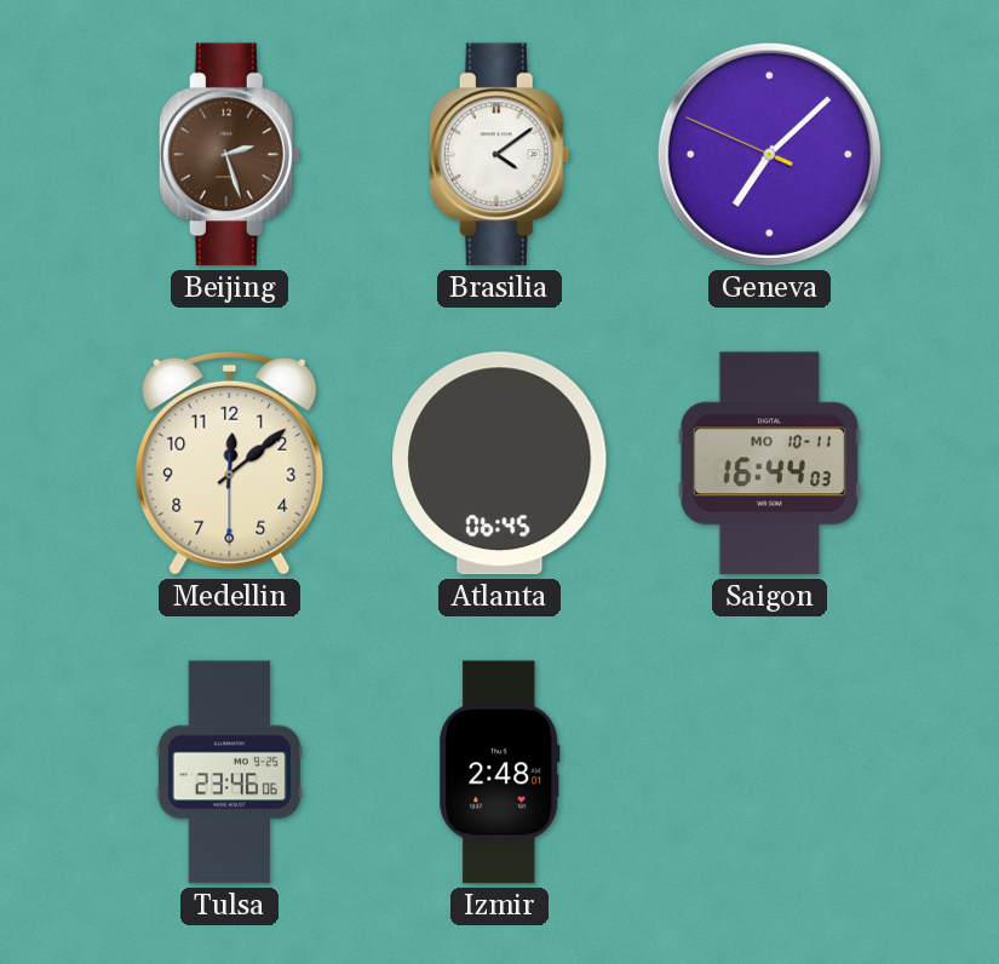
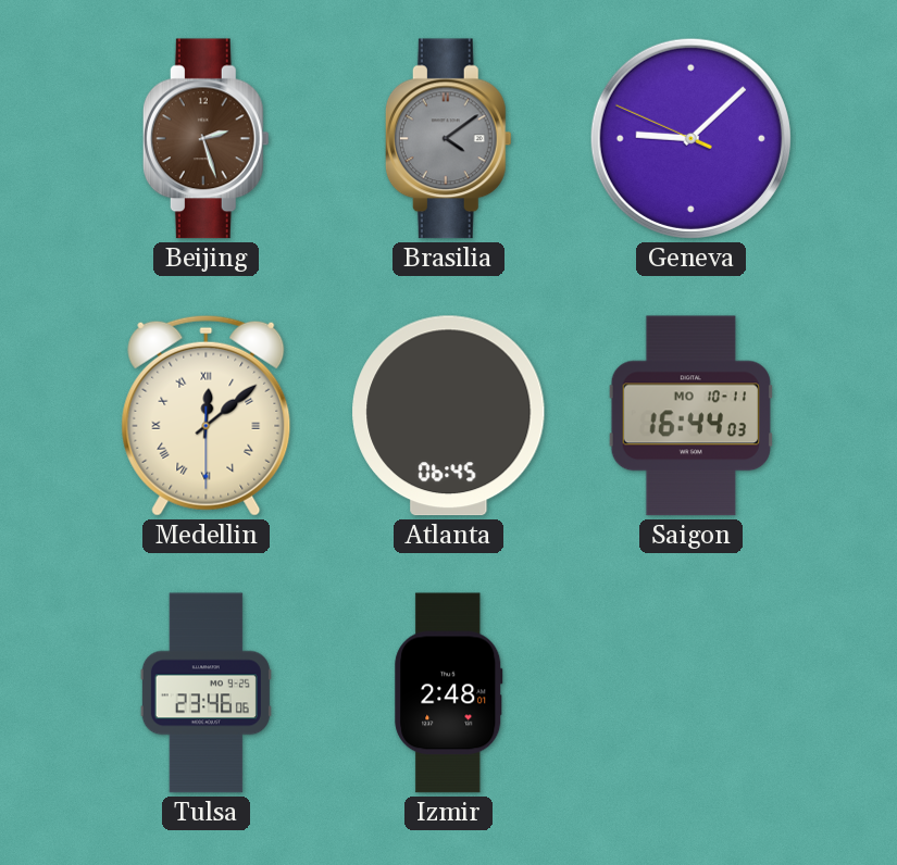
Brasilia dial: white -> grey
Geneva: 7:07 -> 9:07
Medellin numerals: Arabic -> Roman
